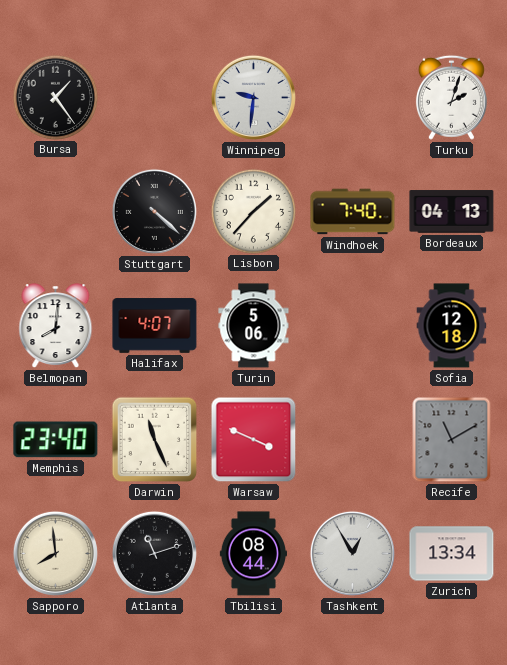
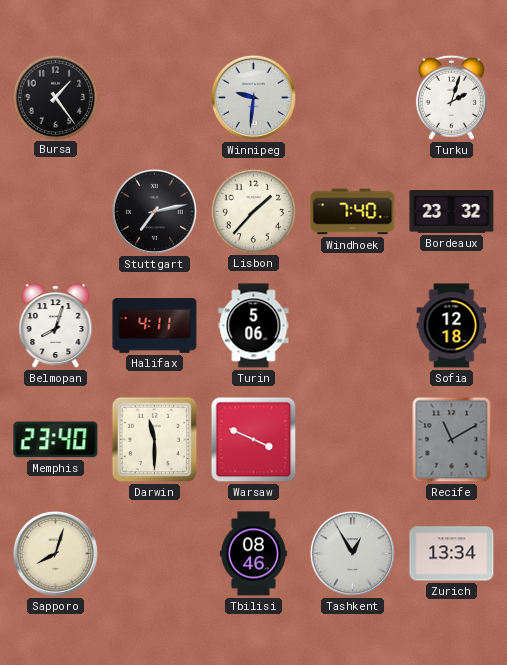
Stuttgart: 4:22 -> 7:13
Bordeaux: 04:13 -> 23:32
Belmopan: 8:01 -> 8:03
Halifax: 4:07 -> 4:11
Darwin: 11:26 -> 11:30
Sapporo: 7:59 -> 8:03
Atlanta: 11:12 -> none
Tbilisi: 08:44 -> 08:46
